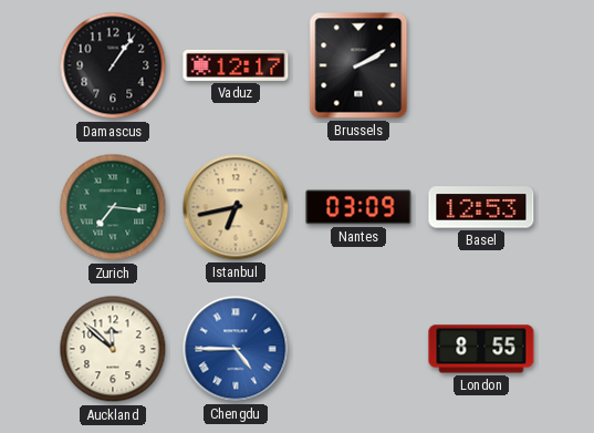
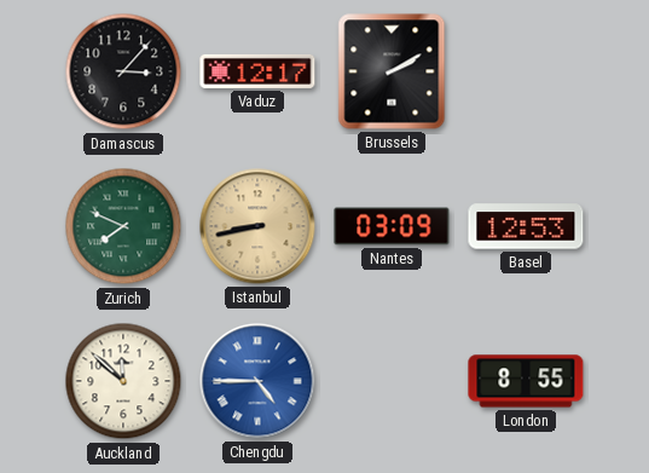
Damascus: 1:06 -> 3:07
Zurich: 7:16 -> 7:49
Istanbul: 6:43 -> 8:43
